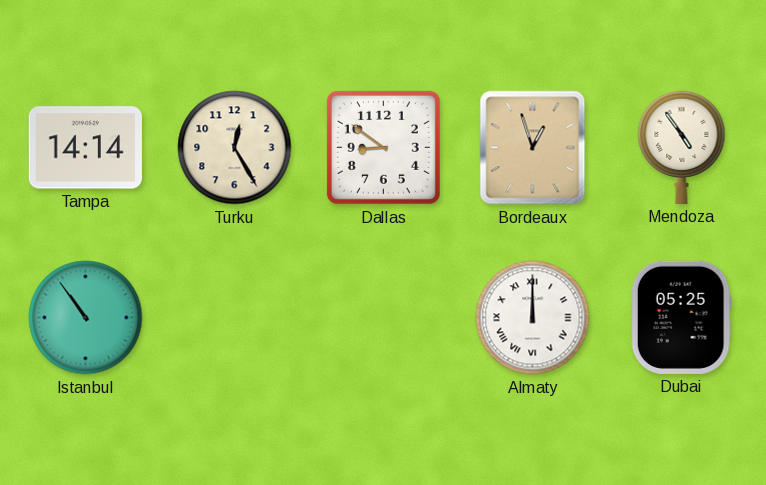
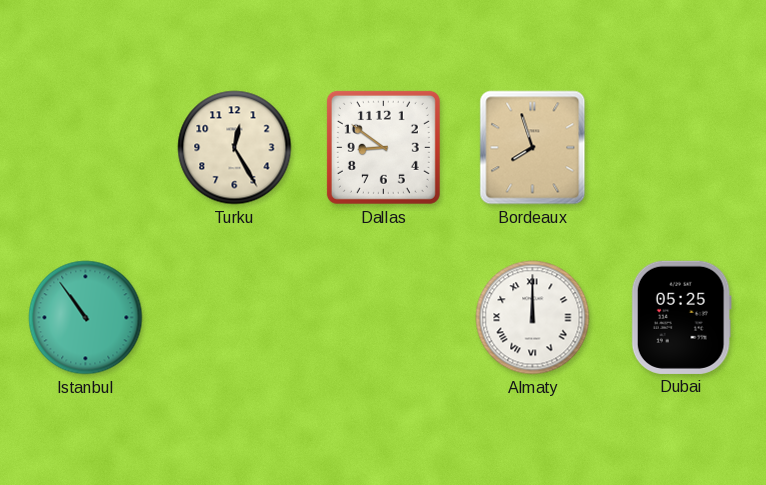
Tampa: 14:14 -> none
Bordeaux: 12:57 -> 7:57
Mendoza: 4:54 -> none
